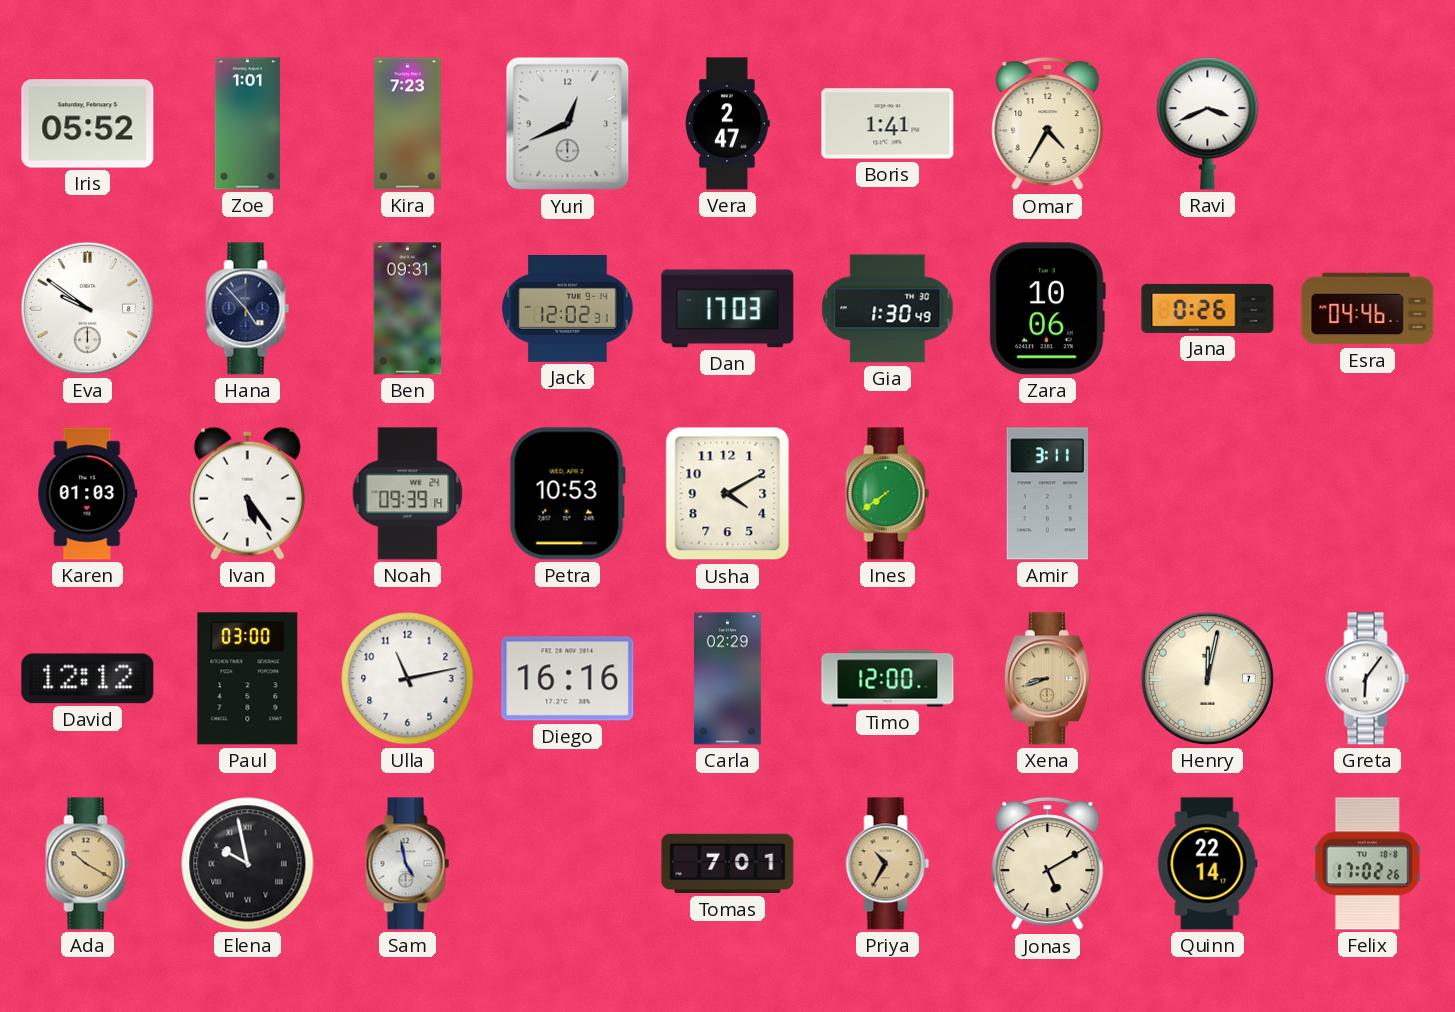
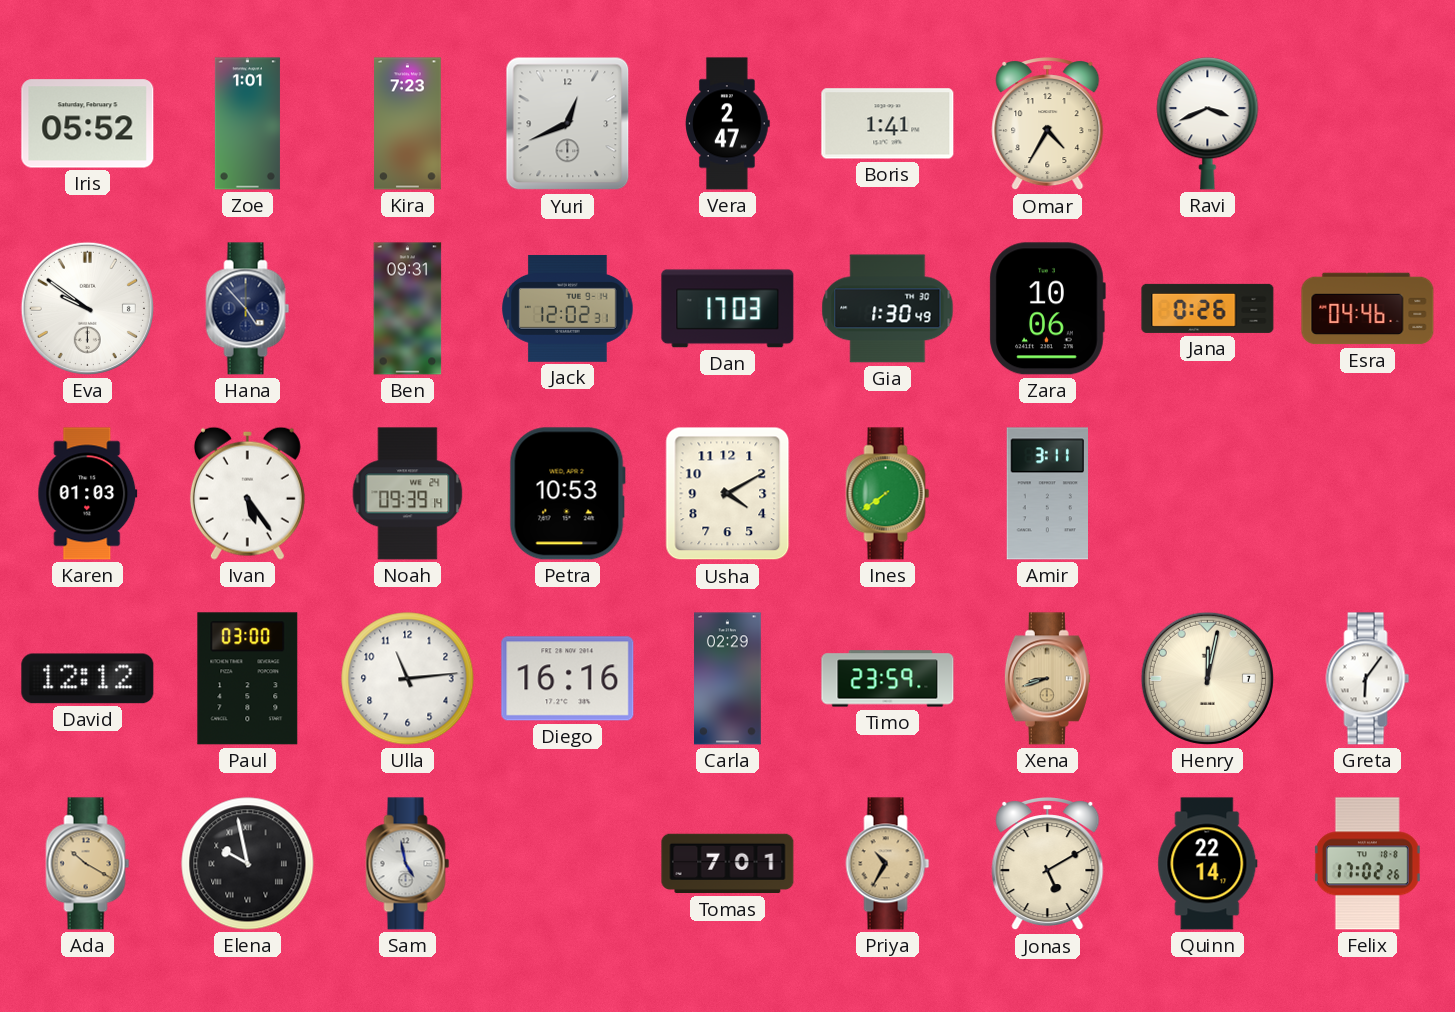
Ulla: 11:13 -> 11:14
Timo: 12:00 -> 23:59
